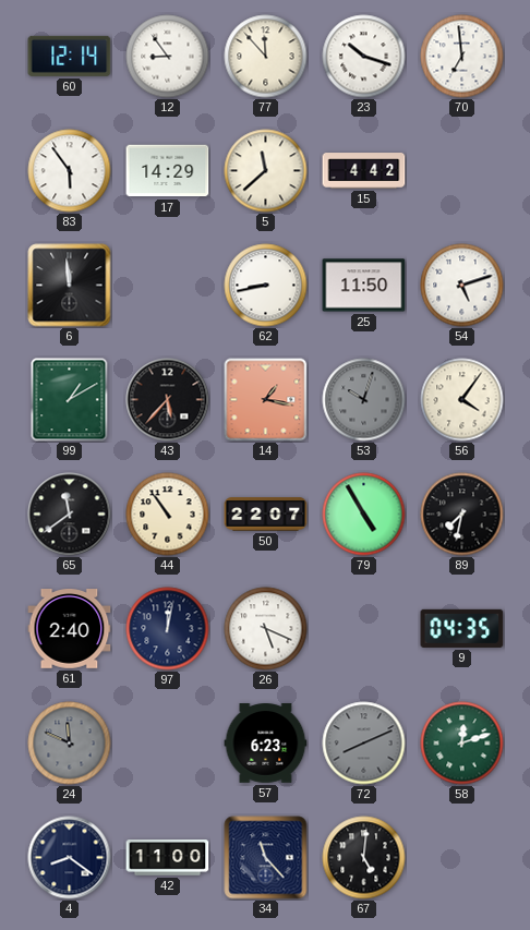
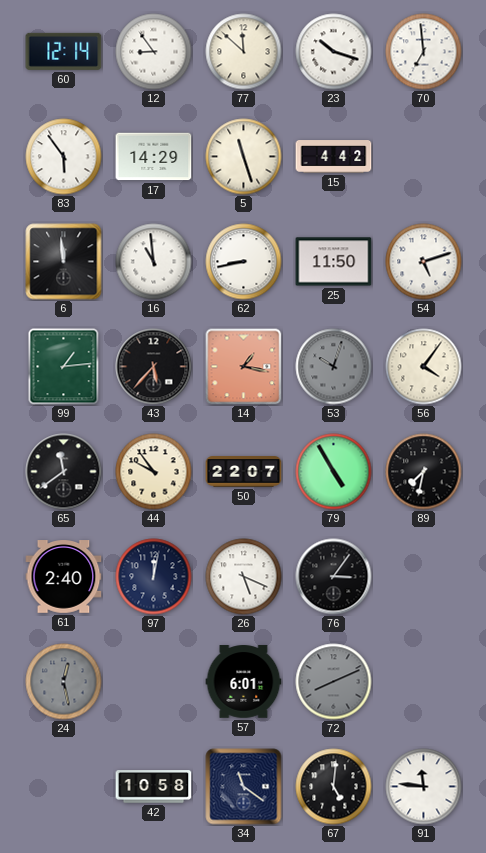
77: 11:53 -> 11:52
5: 11:38 -> 11:27
16: none -> 10:59
99: 1:10 -> 1:14
44: 10:54 -> 9:54
76: none -> 3:06
9: 04:35 -> none
24: 11:49 -> 12:28
57: 6:23 -> 6:01
58: 12:12 -> none
4: 8:21 -> none
42: 11:00 -> 10:58
34: 11:23 -> 11:21
91: none -> 11:46
